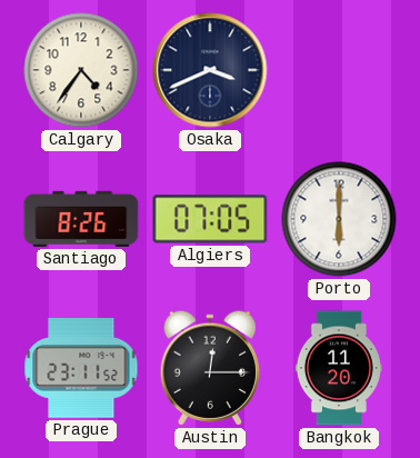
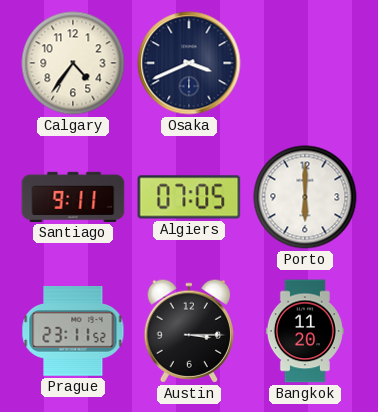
Santiago: 8:26 -> 9:11
Austin: 12:15 -> 3:15
